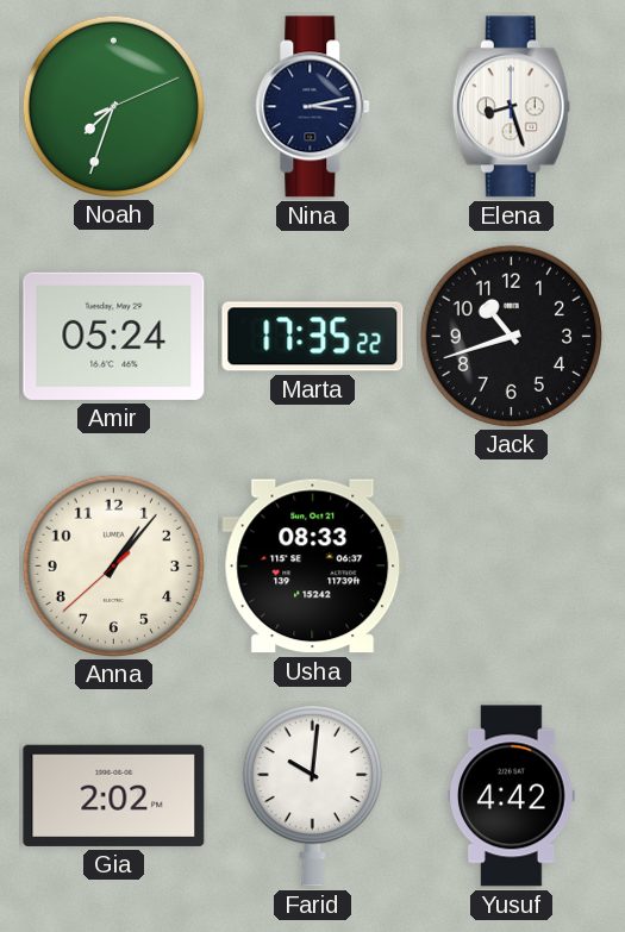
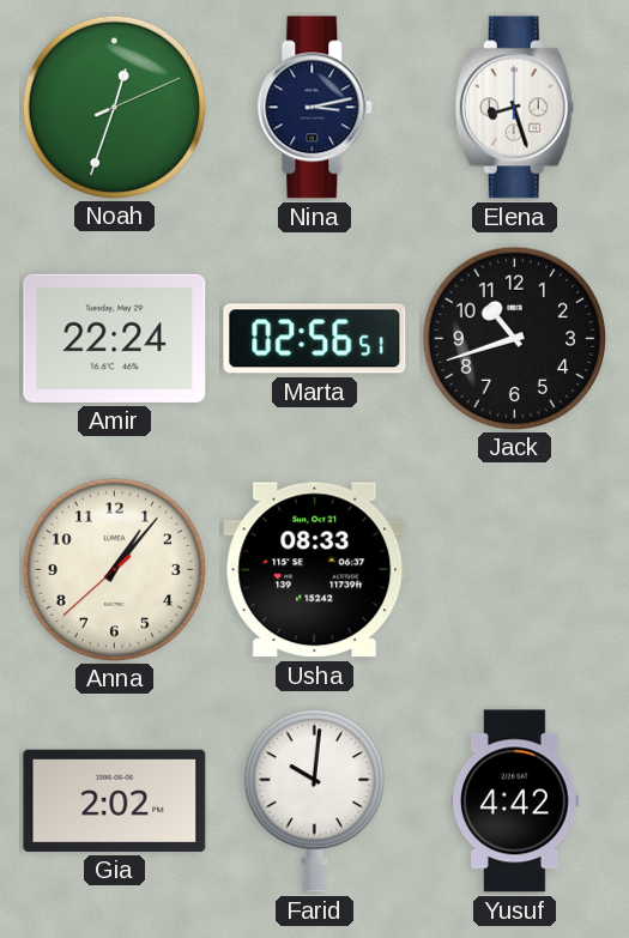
Noah: 7:33 -> 12:33
Amir: 05:24 -> 22:24
Marta: 17:35 -> 02:56
